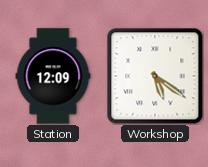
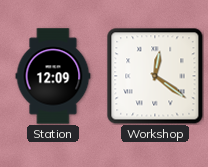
Workshop: 5:21 -> 12:21
